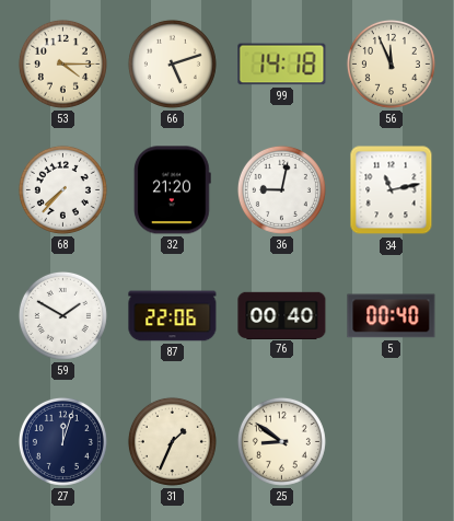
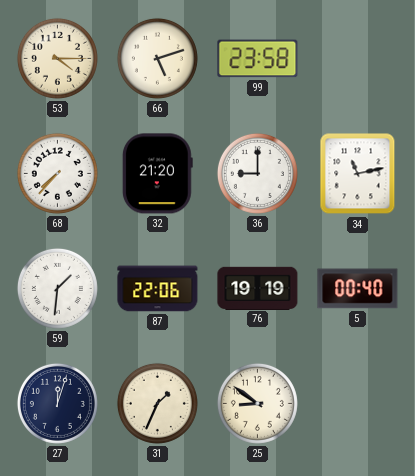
99: 14:18 -> 23:58
56: 11:56 -> none
36: 9:02 -> 9:00
59: 1:50 -> 1:31
76: 00:40 -> 19:19
